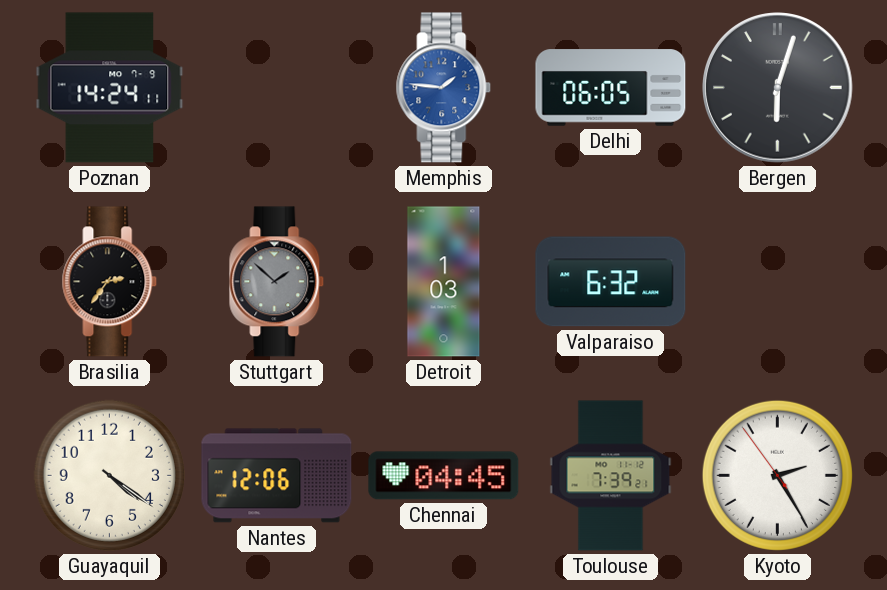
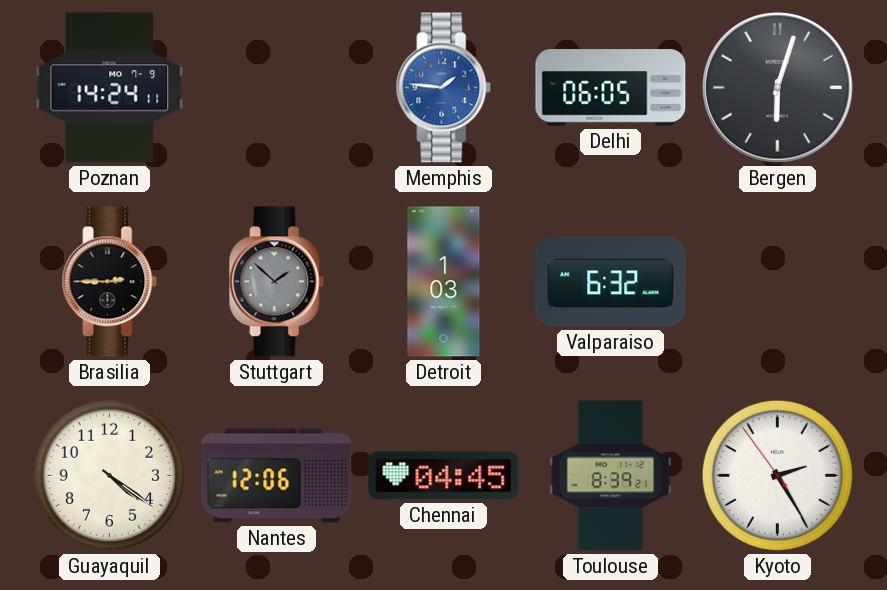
Brasilia: 2:36 -> 2:45
Toulouse: 7:39 -> 8:39
